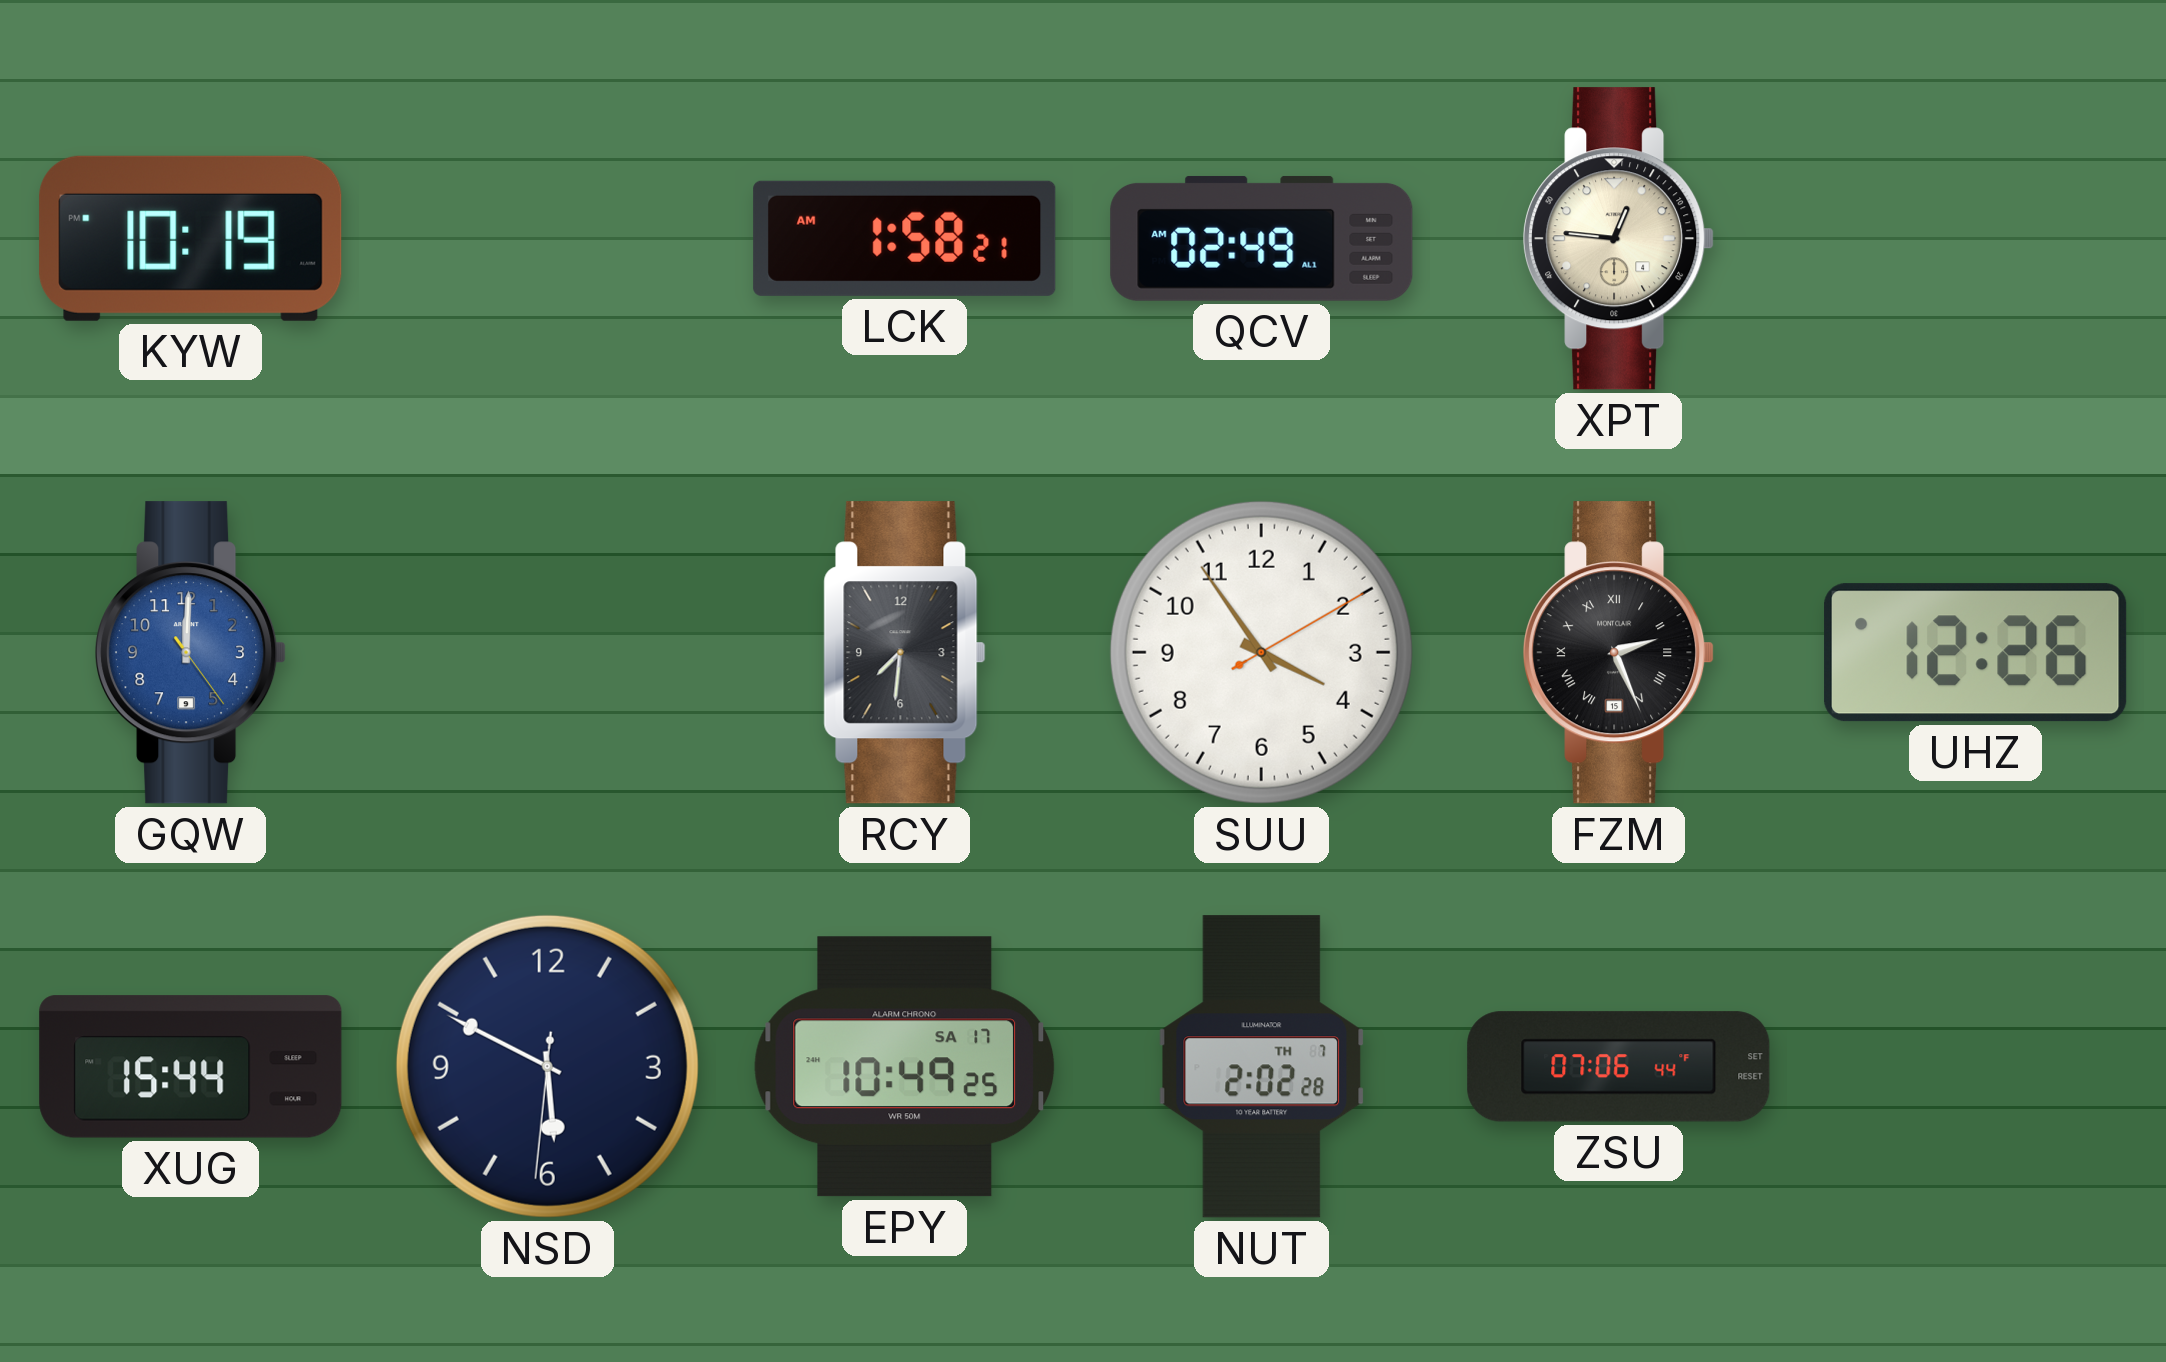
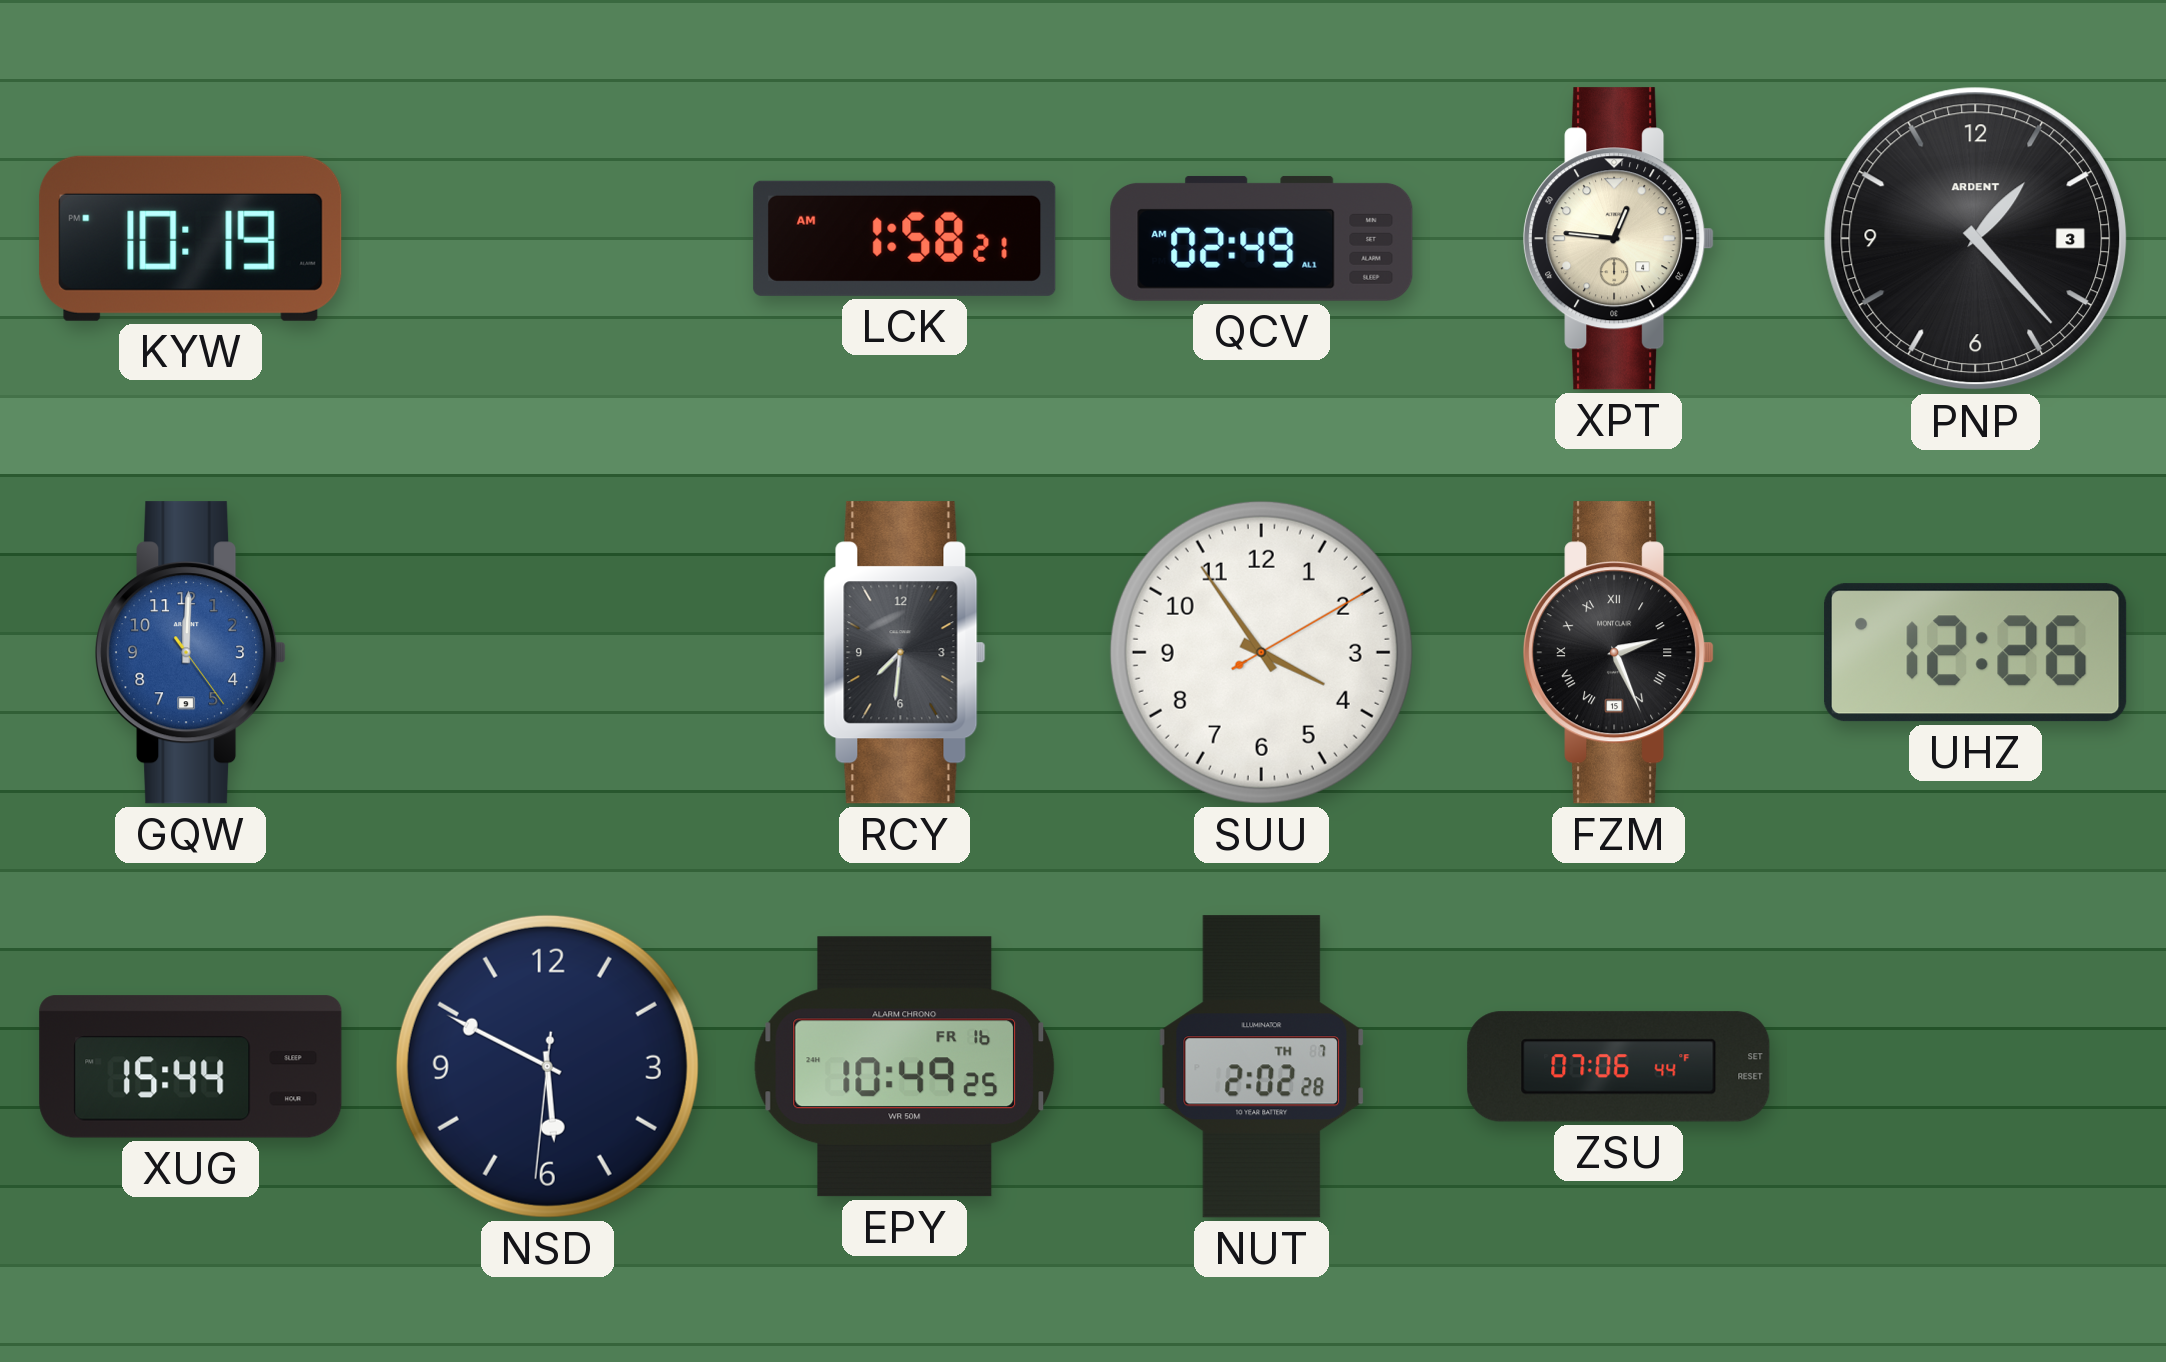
PNP: none -> 1:23
EPY date: SA 17 -> FR 16
